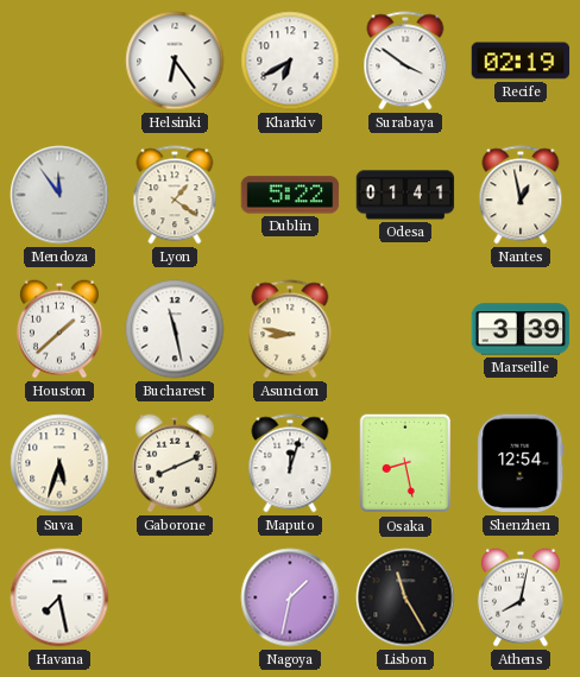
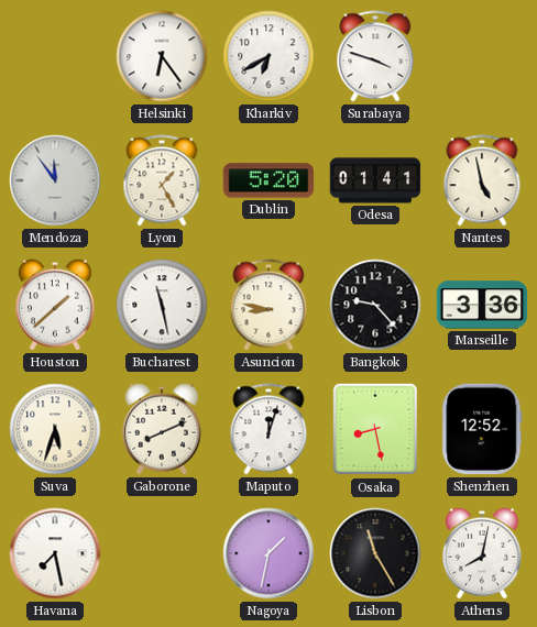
Surabaya: 3:51 -> 3:48
Recife: 02:19 -> none
Lyon: 1:21 -> 1:25
Dublin: 5:22 -> 5:20
Nantes: 12:58 -> 4:58
Bangkok: none -> 9:23
Marseille: 3:39 -> 3:36
Shenzhen: 12:54 -> 12:52
